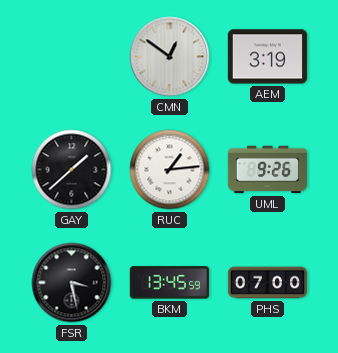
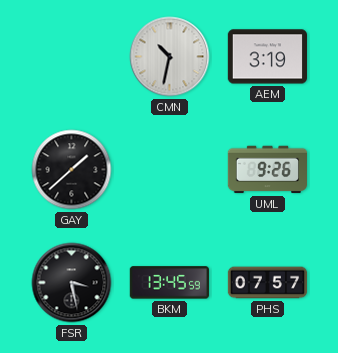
CMN: 12:51 -> 10:32
RUC: 1:14 -> none
PHS: 07:00 -> 07:57
